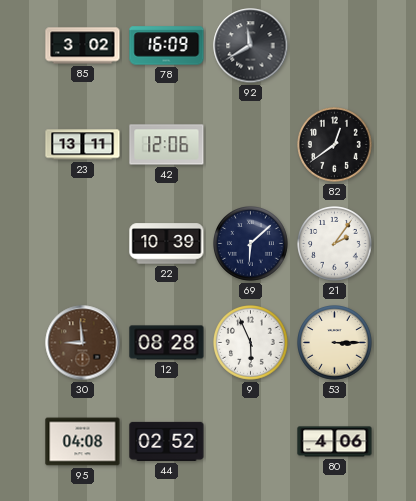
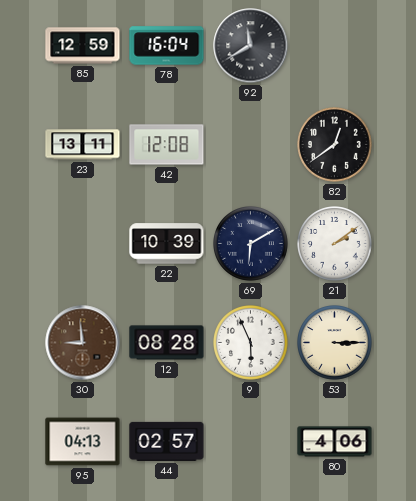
85: 3:02 -> 12:59
78: 16:09 -> 16:04
42: 12:06 -> 12:08
69: 6:08 -> 6:10
21: 2:06 -> 2:09
95: 04:08 -> 04:13
44: 02:52 -> 02:57
